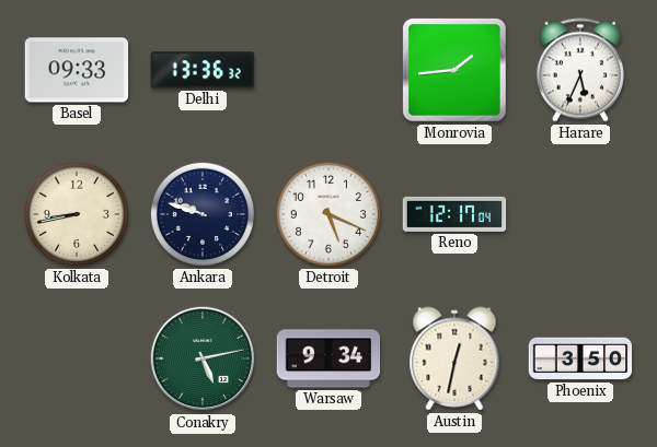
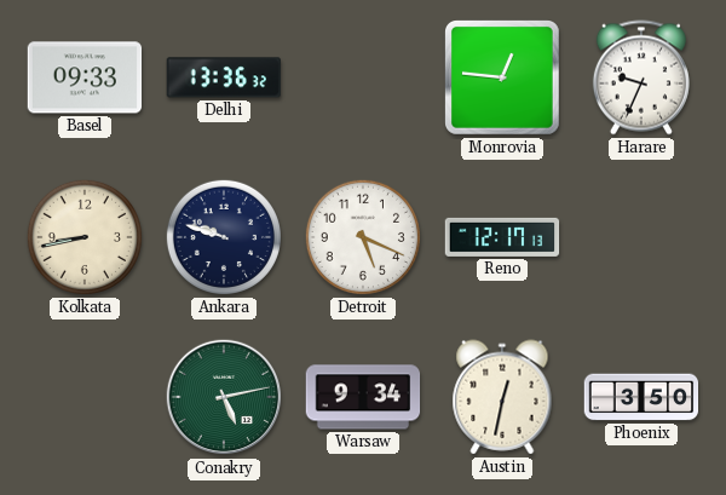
Monrovia: 1:44 -> 12:46
Harare: 5:34 -> 9:34
Reno: 12:17:04 -> 12:17:13
